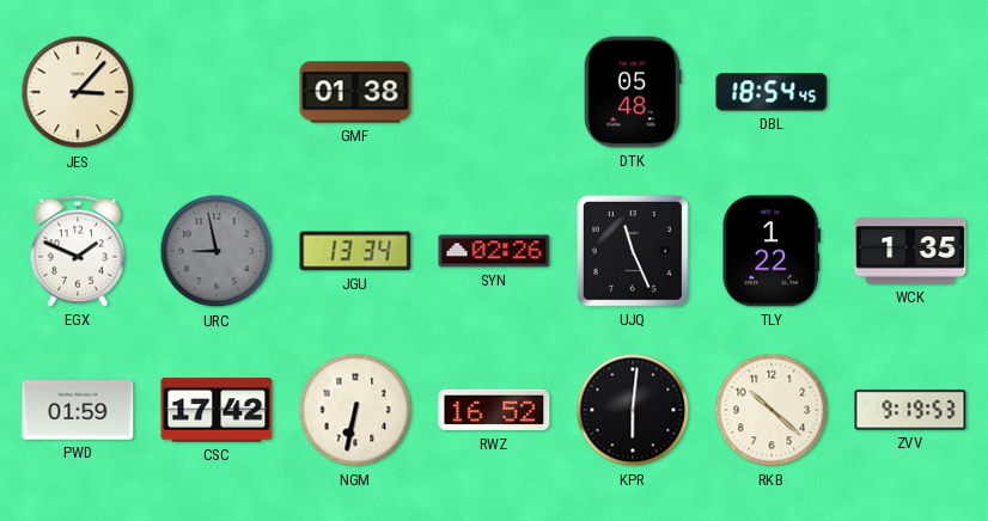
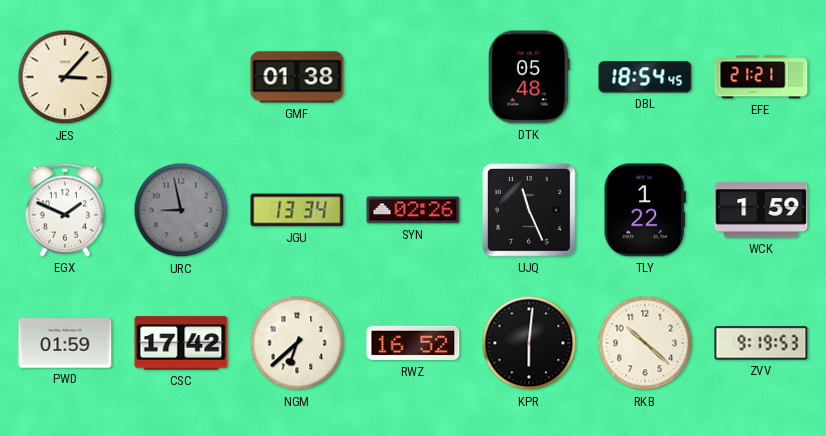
EFE: none -> 21:21
WCK: 1:35 -> 1:59
NGM: 6:32 -> 6:38
